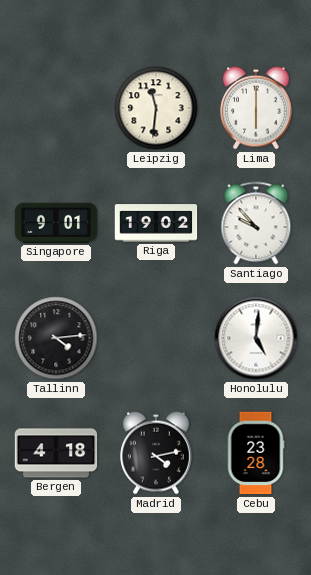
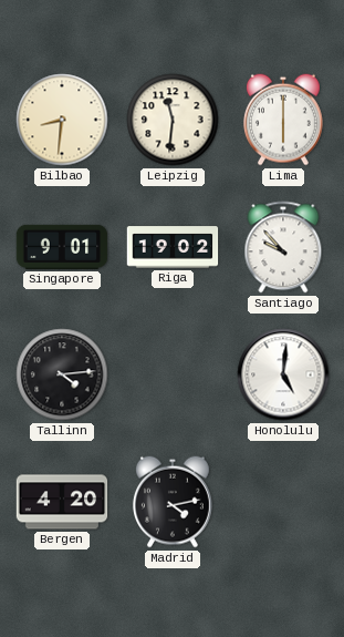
Bilbao: none -> 8:31
Bergen: 4:18 -> 4:20
Cebu: 23:28 -> none
